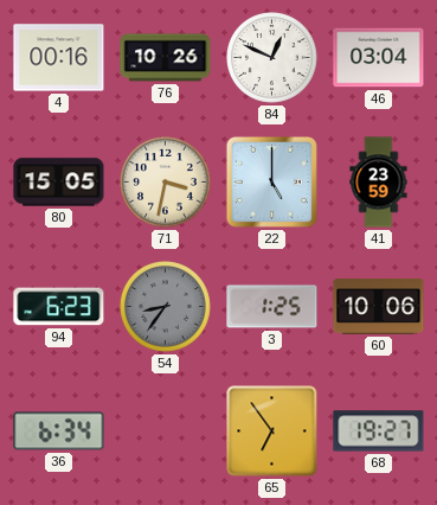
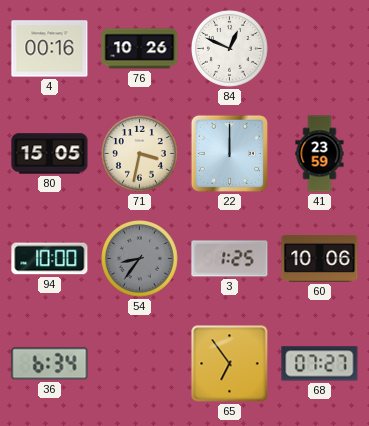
46: 03:04 -> none
22: 5:00 -> 12:00
94: 6:23 -> 10:00
68: 19:27 -> 07:27
